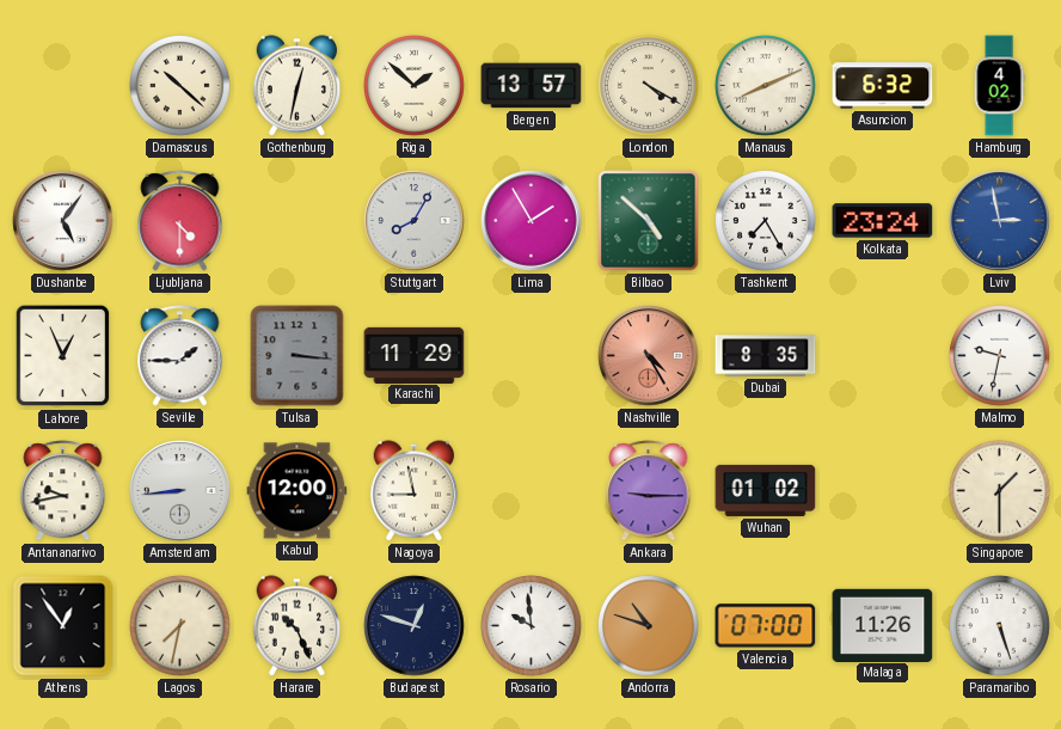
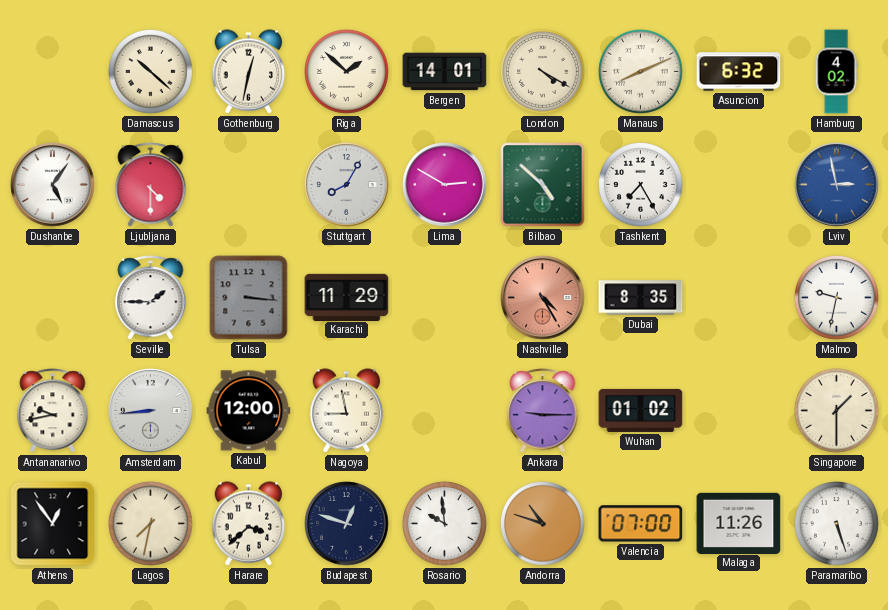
Bergen: 13:57 -> 14:01
Lima: 1:55 -> 2:50
Kolkata: 23:24 -> none
Lahore: 12:56 -> none
Harare: 10:26 -> 3:38
